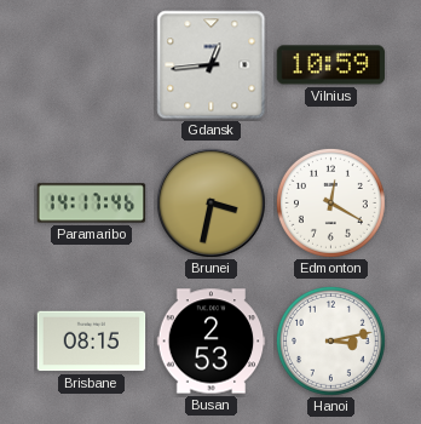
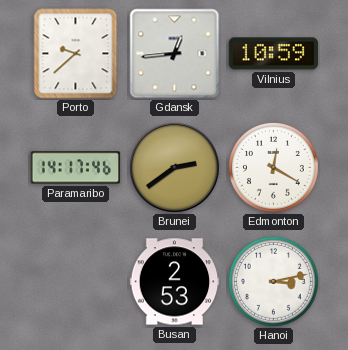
Porto: none -> 9:38
Brunei: 3:32 -> 2:39
Brisbane: 08:15 -> none
